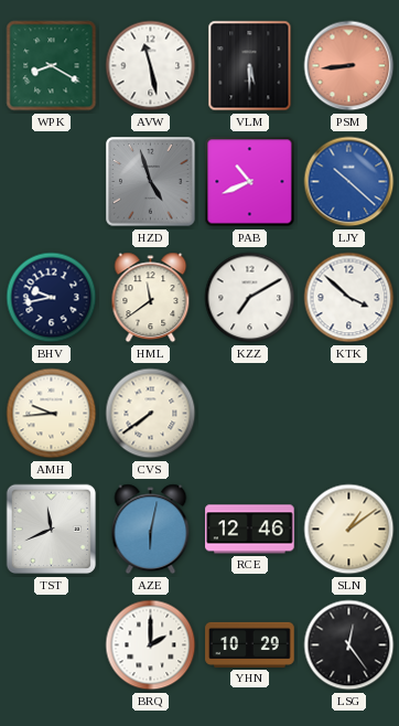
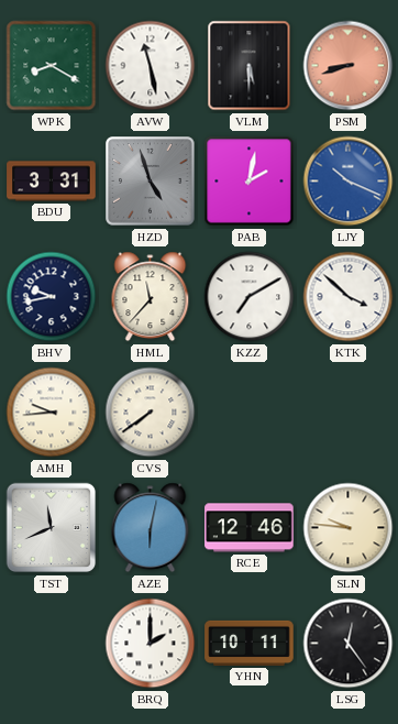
PSM: 8:44 -> 8:42
BDU: none -> 3:31
PAB: 10:41 -> 2:02
LJY: 10:22 -> 10:19
HML: 11:39 -> 11:37
SLN: 1:09 -> 9:46
YHN: 10:29 -> 10:11
